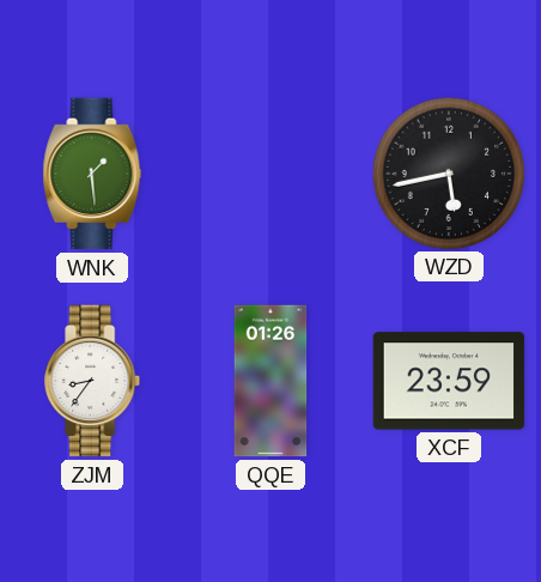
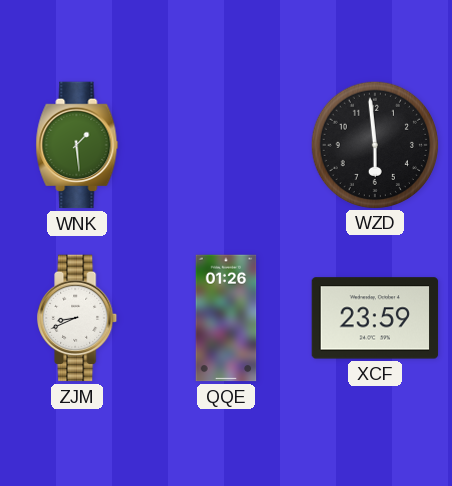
WZD: 5:43 -> 5:59
ZJM: 8:36 -> 8:41
